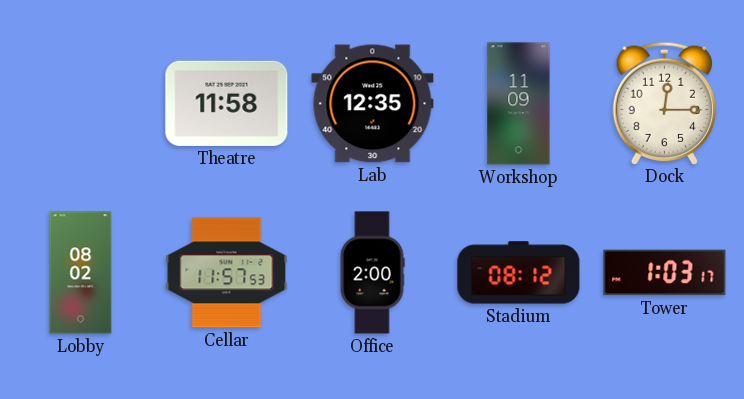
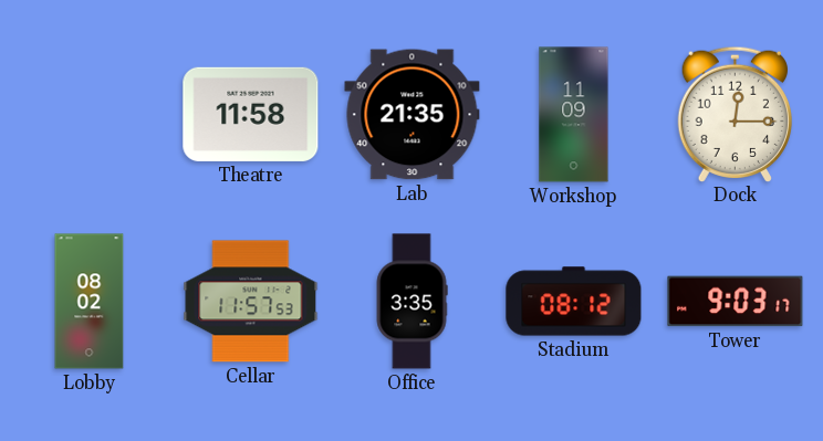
Lab: 12:35 -> 21:35
Office: 2:00 -> 3:35
Tower: 1:03 -> 9:03
